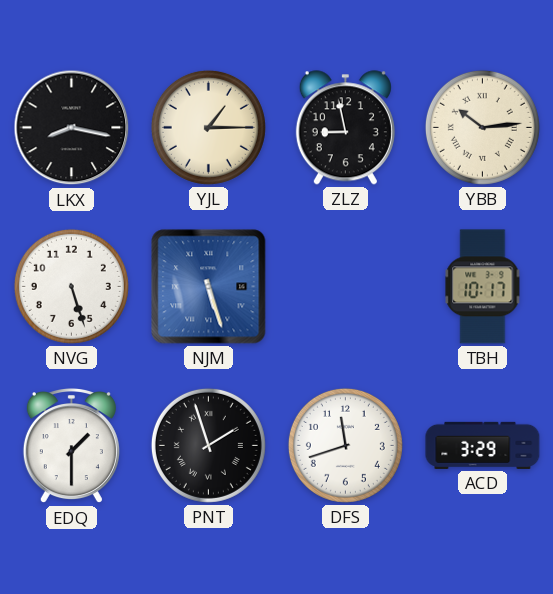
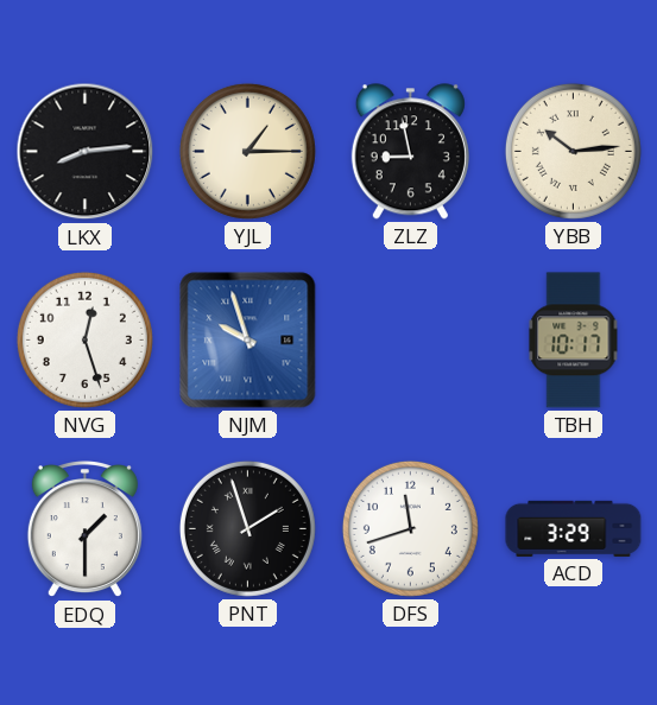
LKX: 8:17 -> 8:14
NVG: 5:27 -> 12:27
NJM: 5:27 -> 9:57
